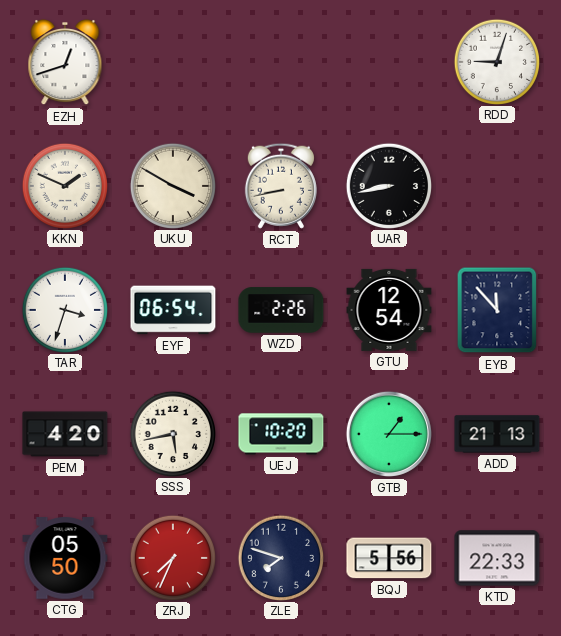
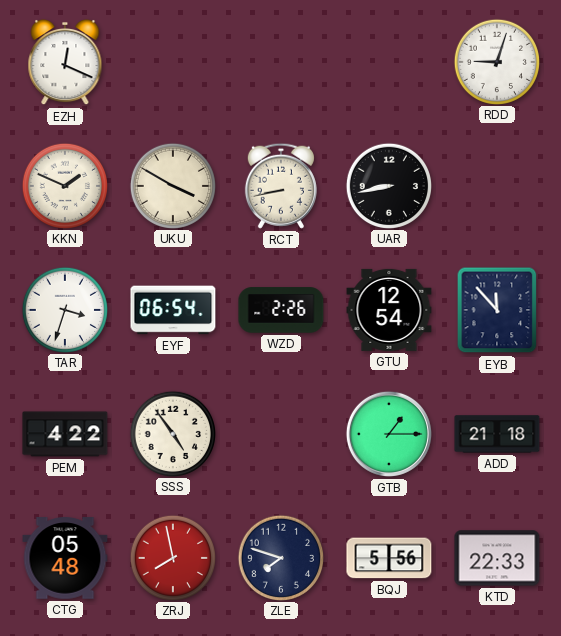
EZH: 12:42 -> 12:19
PEM: 4:20 -> 4:22
SSS: 5:43 -> 4:54
UEJ: 10:20 -> none
ADD: 21:13 -> 21:18
CTG: 05:50 -> 05:48
ZRJ: 7:34 -> 7:58
